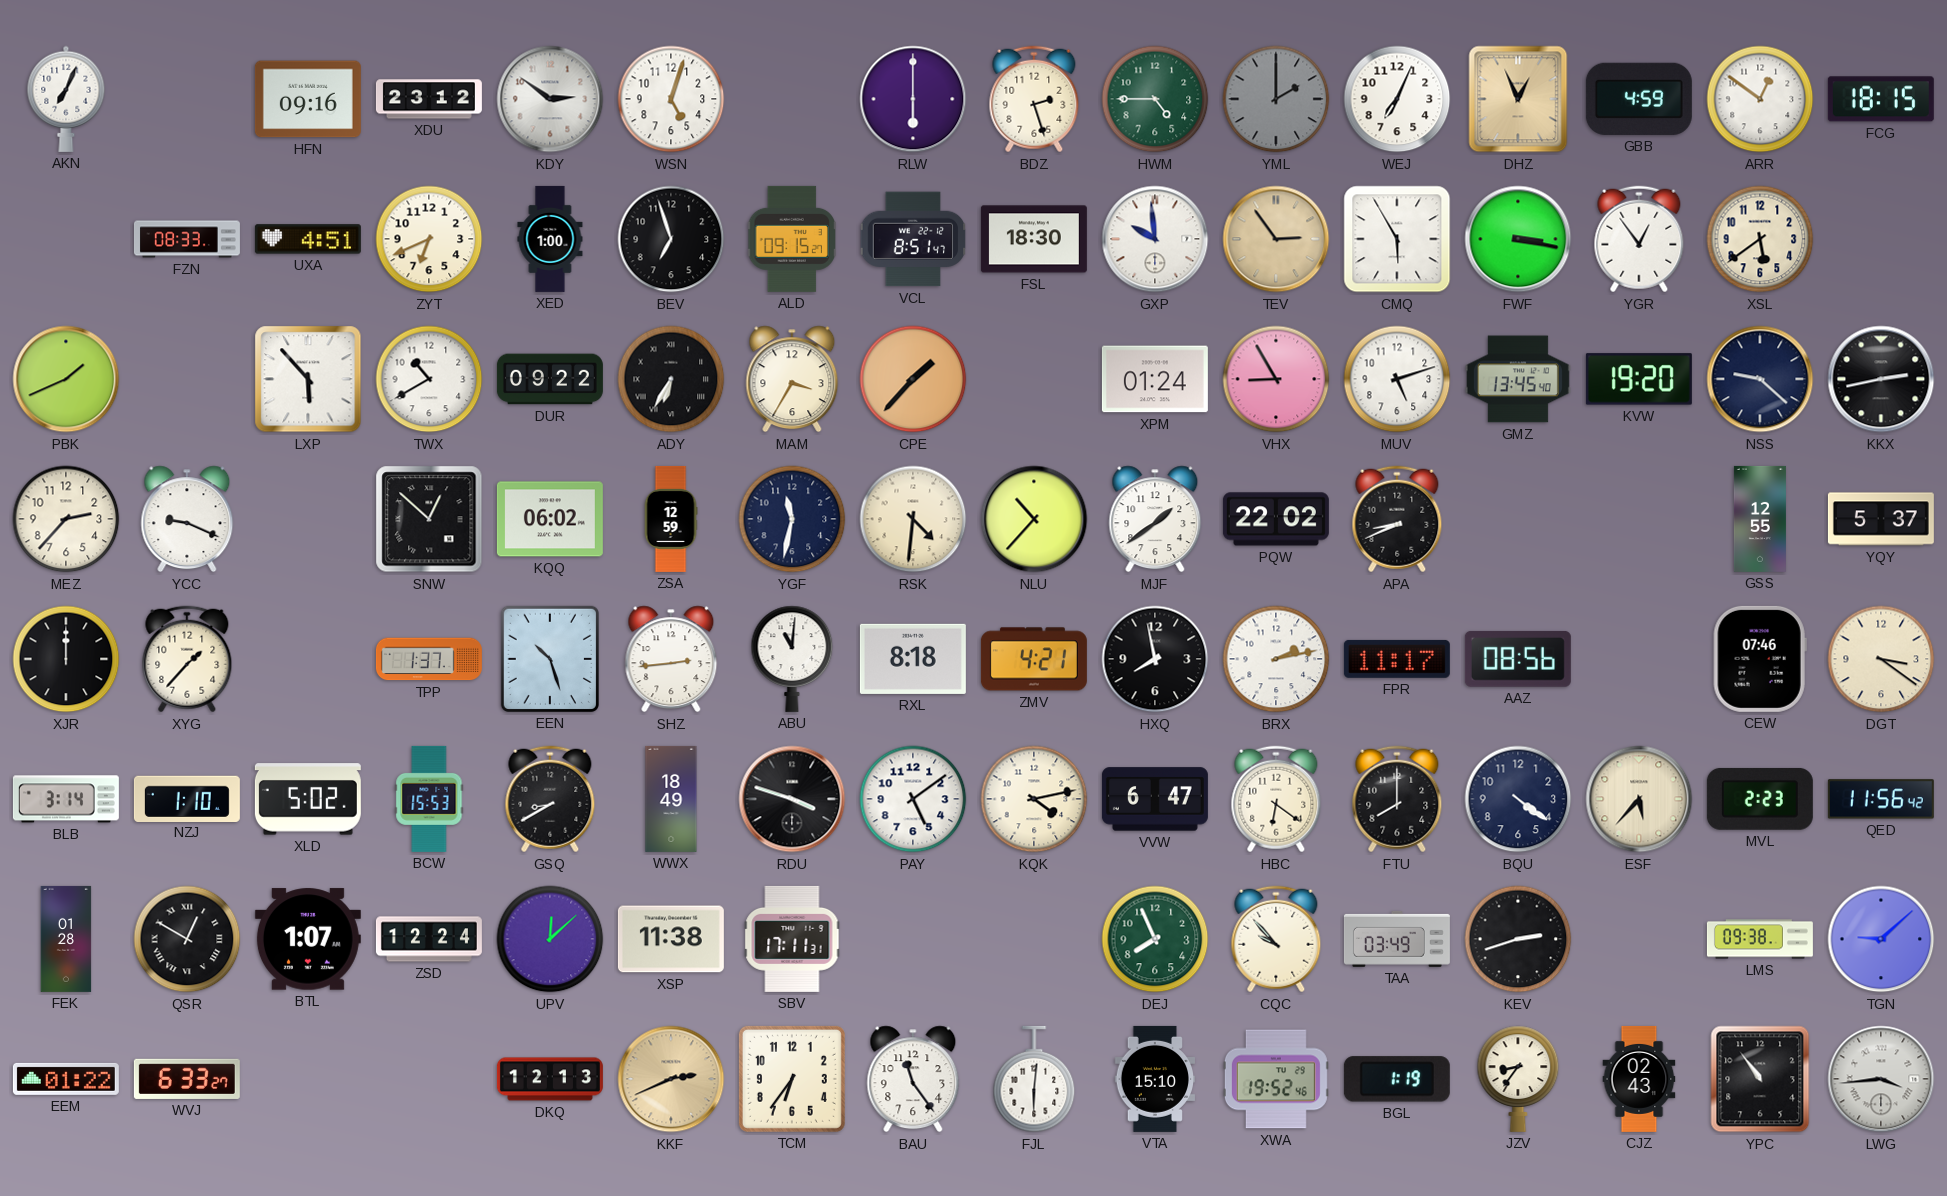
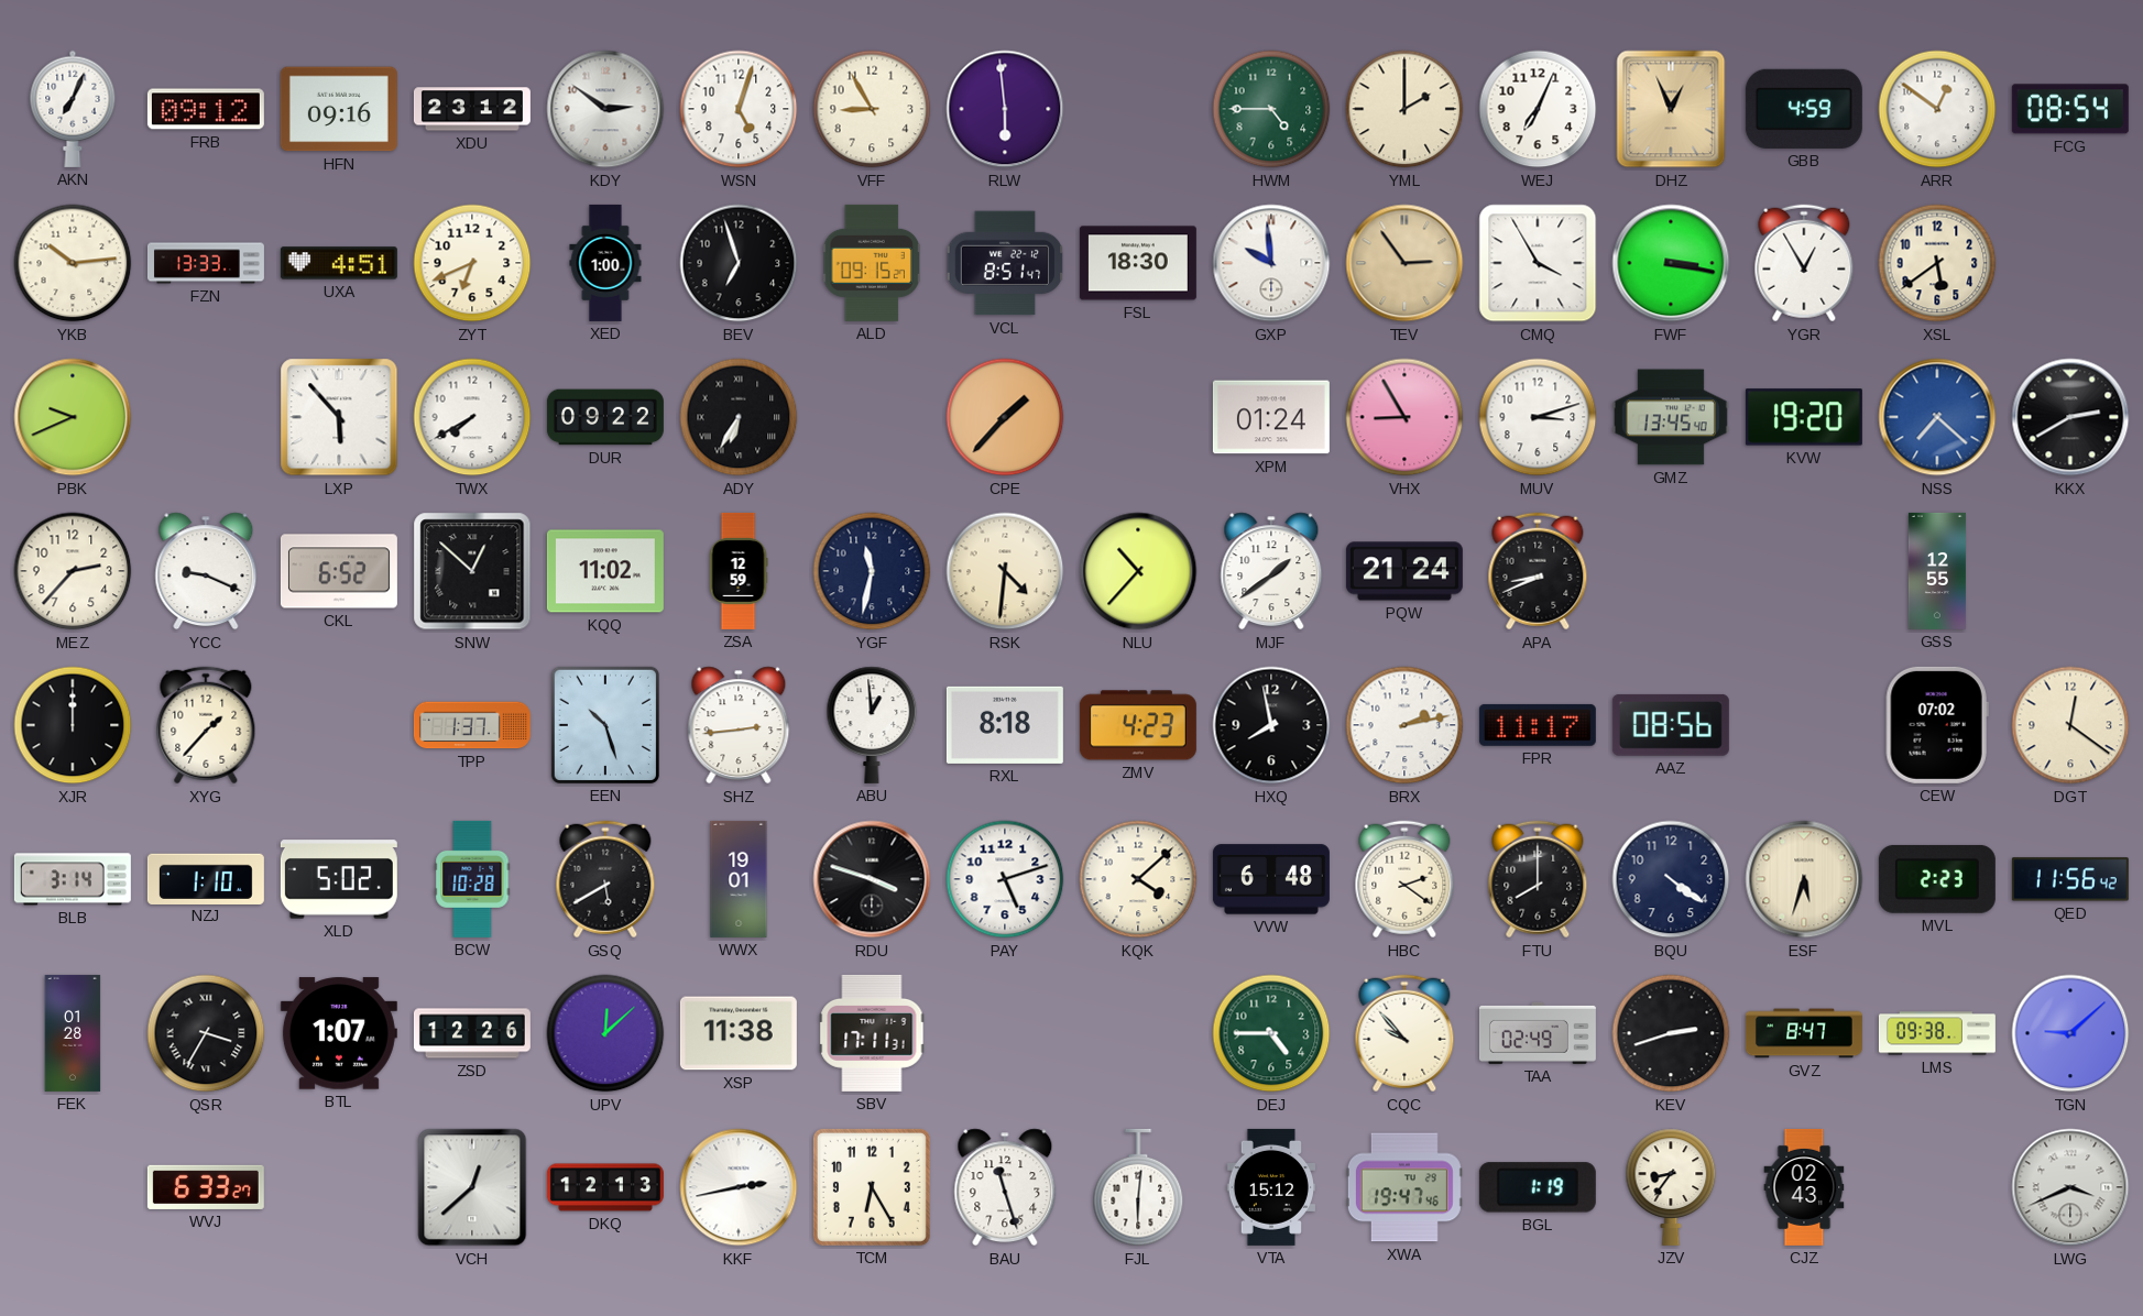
FRB: none -> 09:12
VFF: none -> 8:55
RLW: 6:00 -> 5:59
BDZ: 2:27 -> none
YML dial: grey -> cream
FCG: 18:15 -> 08:54
YKB: none -> 10:14
FZN: 08:33 -> 13:33
CMQ: 5:55 -> 3:55
YGR: 12:54 -> 12:55
PBK: 1:41 -> 9:41
TWX: 10:40 -> 7:40
MAM: 3:35 -> none
MUV: 5:12 -> 3:12
NSS: 9:22 -> 7:22
NSS dial: navy -> blue
KKX: 2:43 -> 2:40
CKL: none -> 6:52
KQQ: 06:02 -> 11:02
PQW: 22:02 -> 21:24
YQY: 5:37 -> none
ABU: 11:01 -> 12:59
ZMV: 4:21 -> 4:23
CEW: 07:46 -> 07:02
DGT: 3:21 -> 12:21
BCW: 15:53 -> 10:28
GSQ: 8:40 -> 5:40
WWX: 18:49 -> 19:01
PAY: 5:09 -> 5:12
KQK: 4:13 -> 4:08
VVW: 6:47 -> 6:48
HBC: 6:21 -> 2:21
ESF: 5:37 -> 5:33
QSR: 12:50 -> 3:35
ZSD: 12:24 -> 12:26
DEJ: 7:56 -> 4:45
TAA: 03:49 -> 02:49
GVZ: none -> 8:47
EEM: 01:22 -> none
VCH: none -> 12:38
KKF: 2:41 -> 2:43
KKF dial: champagne -> white
TCM: 6:36 -> 6:25
BAU: 11:24 -> 11:27
VTA: 15:10 -> 15:12
XWA: 19:52 -> 19:47
YPC: 10:54 -> none
LWG: 3:44 -> 3:41
